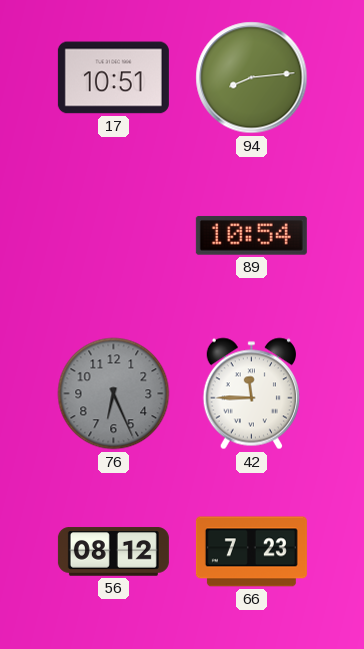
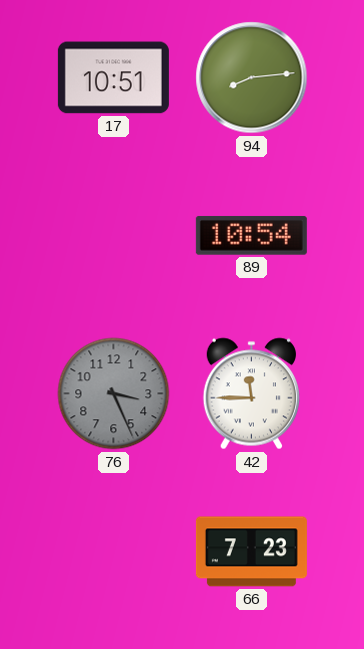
76: 6:26 -> 3:26
56: 08:12 -> none
